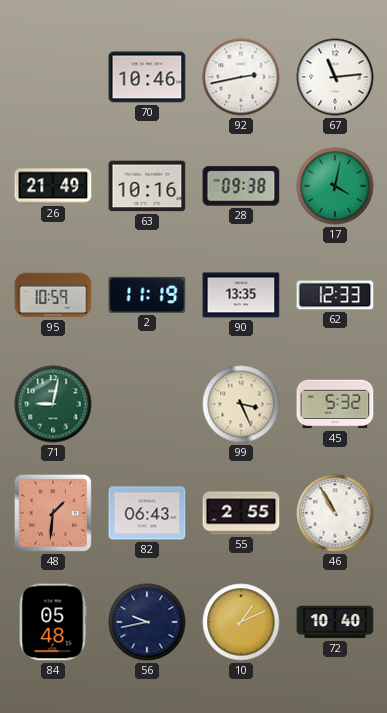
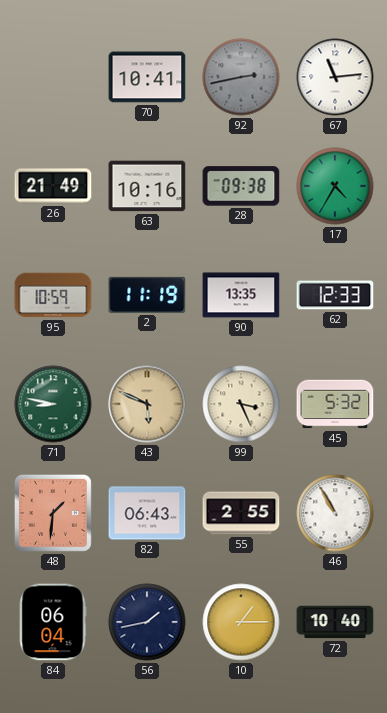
70: 10:46 -> 10:41
92 dial: white -> grey
17: 4:02 -> 4:35
71: 9:02 -> 8:47
43: none -> 5:49
84: 05:48 -> 06:04
56: 9:43 -> 1:43
10: 1:11 -> 1:15
